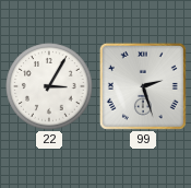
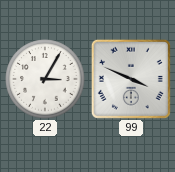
99: 2:27 -> 3:49
